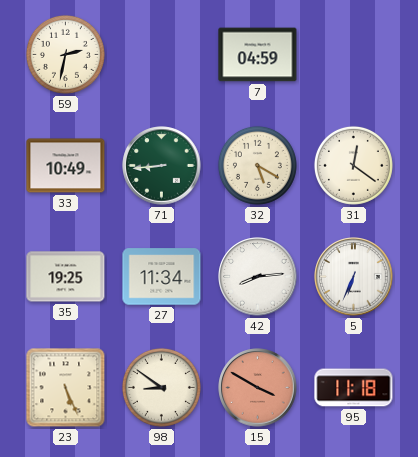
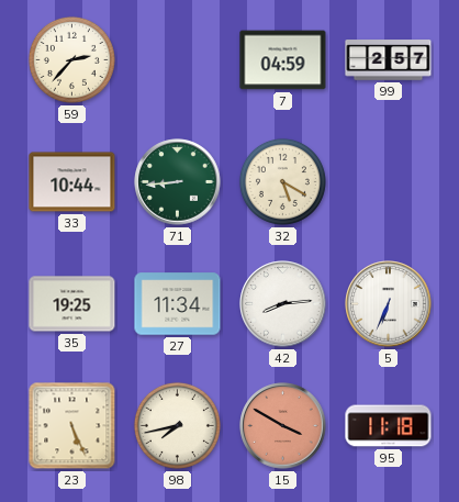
59: 2:32 -> 2:37
99: none -> 2:57
33: 10:49 -> 10:44
31: 12:21 -> none
98: 8:51 -> 7:43
